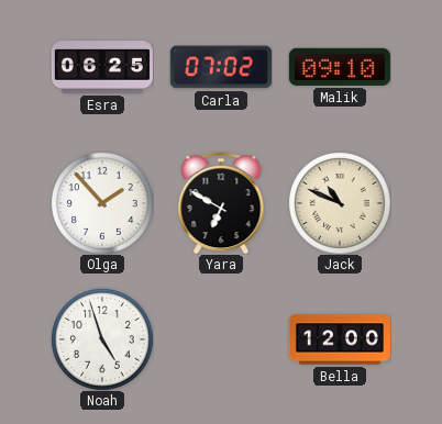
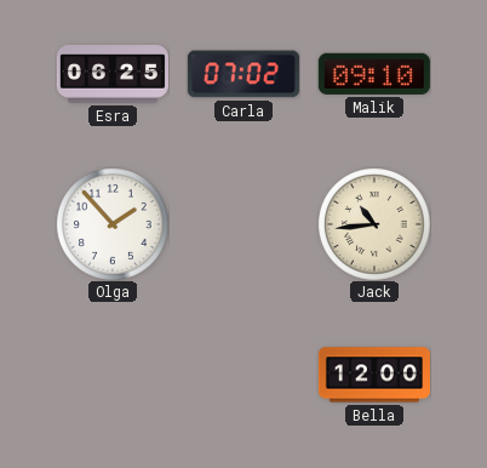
Yara: 6:50 -> none
Jack: 10:49 -> 10:44
Noah: 4:57 -> none
